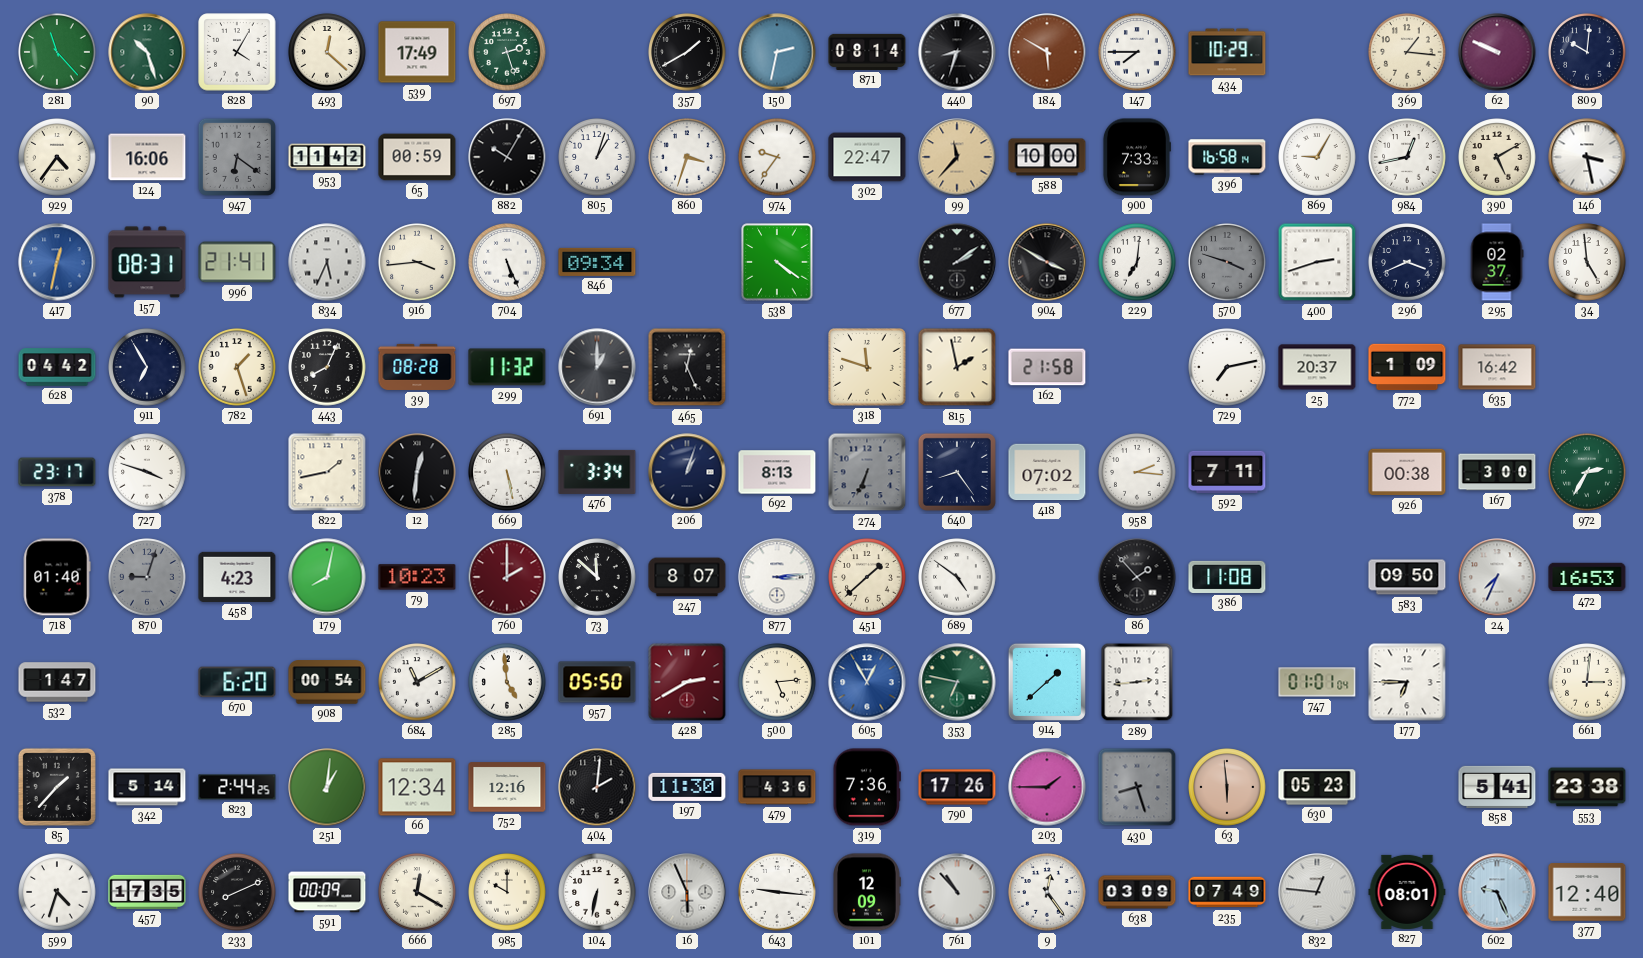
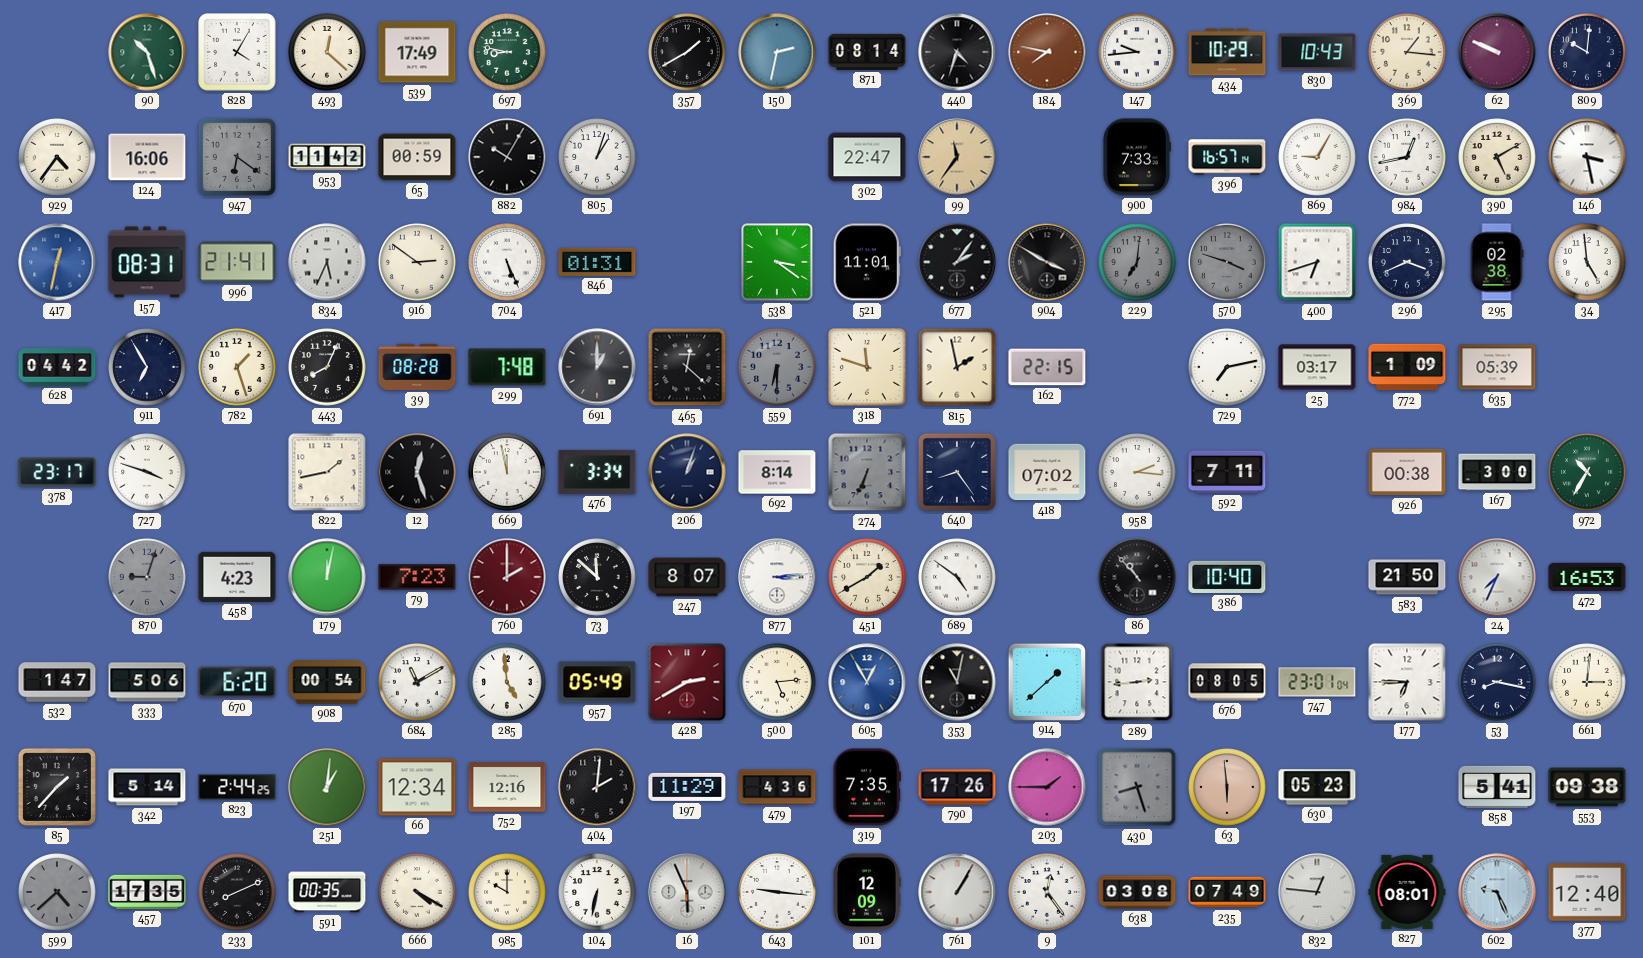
281: 11:23 -> none
697: 2:27 -> 8:47
440: 8:33 -> 4:33
184: 5:50 -> 7:47
147: 7:45 -> 9:44
830: none -> 10:43
860: 3:33 -> none
974: 9:36 -> none
99: 11:37 -> 11:36
588: 10:00 -> none
396: 16:58 -> 16:57
916: 3:44 -> 2:51
846: 09:34 -> 01:31
538: 4:21 -> 3:21
521: none -> 11:01
677: 2:09 -> 2:06
229 dial: white -> grey
400: 2:42 -> 6:42
295: 02:37 -> 02:38
299: 11:32 -> 7:48
465: 12:26 -> 12:22
559: none -> 6:30
162: 21:58 -> 22:15
25: 20:37 -> 03:17
635: 16:42 -> 05:39
12: 12:31 -> 12:27
669: 5:28 -> 11:58
692: 8:13 -> 8:14
972: 2:35 -> 10:35
718: 01:40 -> none
179: 8:02 -> 12:02
79: 10:23 -> 7:23
451: 1:38 -> 1:40
86: 1:53 -> 10:53
386: 11:08 -> 10:40
583: 09:50 -> 21:50
333: none -> 5:06
957: 05:50 -> 05:49
353: 6:47 -> 11:02
353 dial: green -> black
676: none -> 08:05
747: 01:01 -> 23:01
53: none -> 8:17
197: 11:30 -> 11:29
319: 7:36 -> 7:35
553: 23:38 -> 09:38
599: 4:33 -> 4:38
599 dial: white -> grey
591: 00:09 -> 00:35
666: 12:20 -> 4:20
761: 10:53 -> 1:05
638: 03:09 -> 03:08
